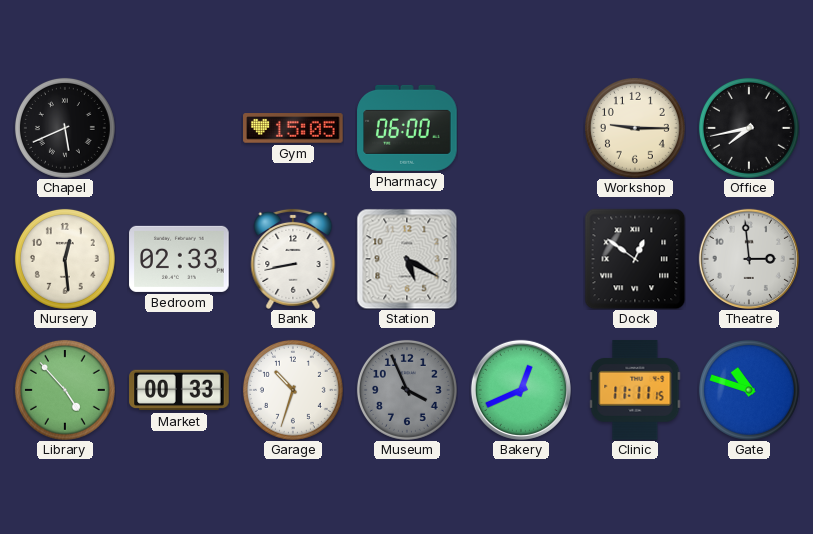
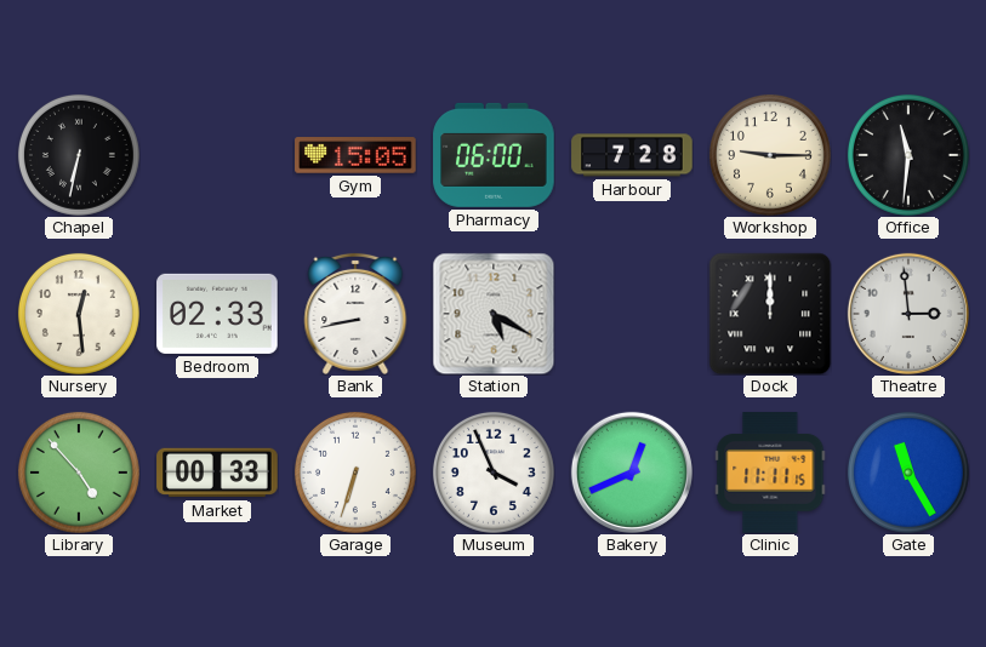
Chapel: 5:41 -> 6:32
Harbour: none -> 7:28
Office: 7:43 -> 11:31
Dock: 12:51 -> 12:00
Garage: 10:33 -> 6:33
Museum dial: grey -> white
Gate: 10:48 -> 11:25
